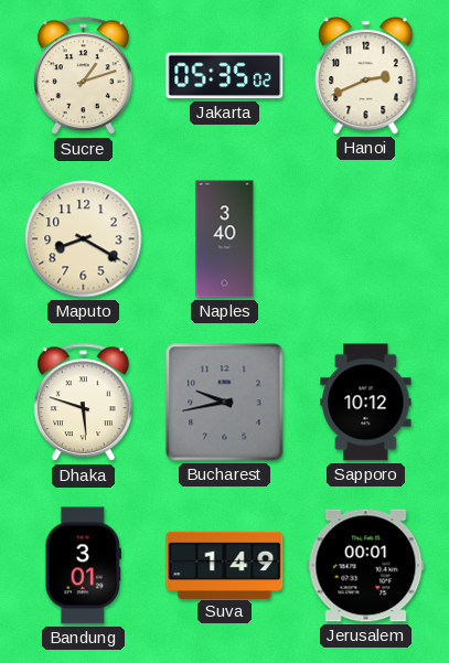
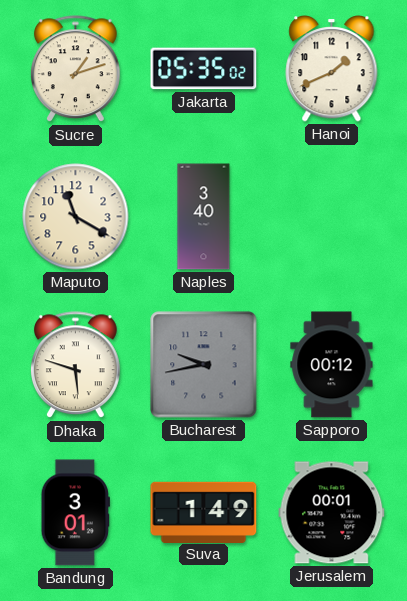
Hanoi: 2:41 -> 1:41
Maputo: 8:20 -> 11:20
Sapporo: 10:12 -> 00:12
